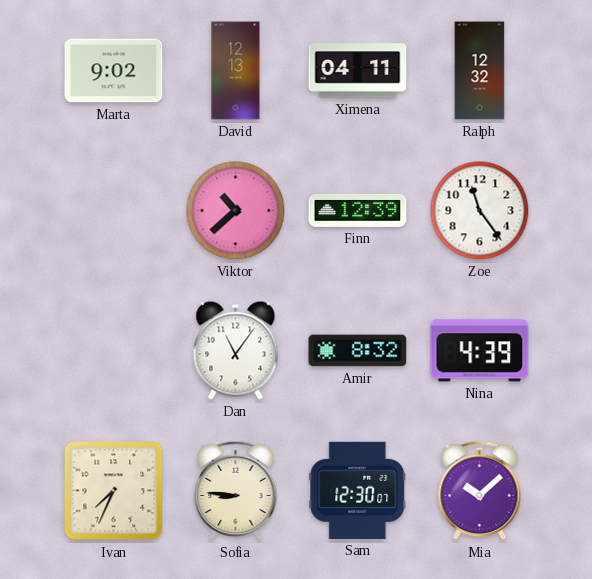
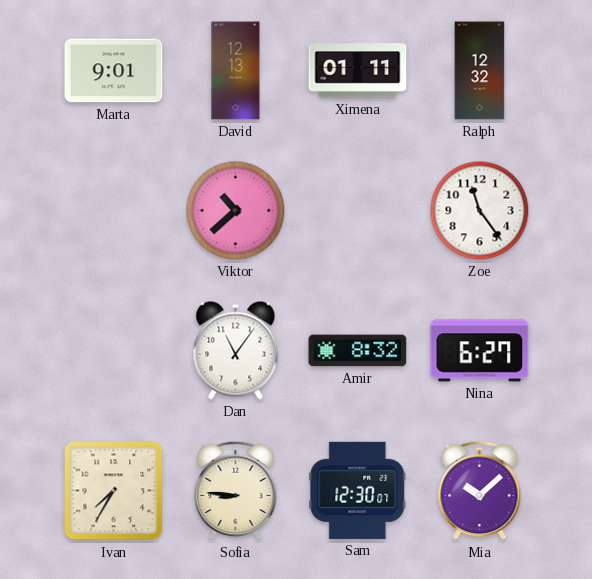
Marta: 9:02 -> 9:01
Ximena: 04:11 -> 01:11
Finn: 12:39 -> none
Nina: 4:39 -> 6:27
Ivan: 7:34 -> 7:35
